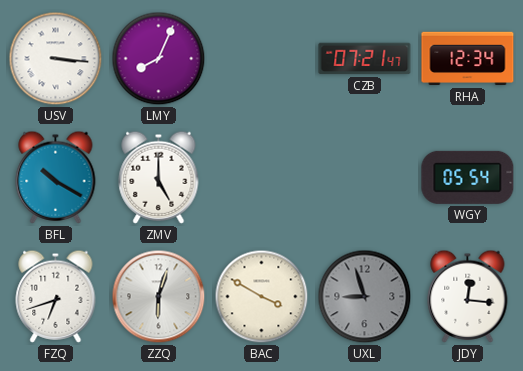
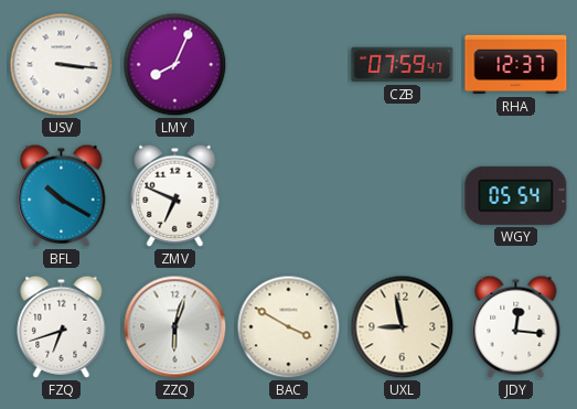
CZB: 07:21 -> 07:59
RHA: 12:34 -> 12:37
ZMV: 5:00 -> 6:49
UXL: 8:57 -> 8:58
UXL dial: grey -> cream
